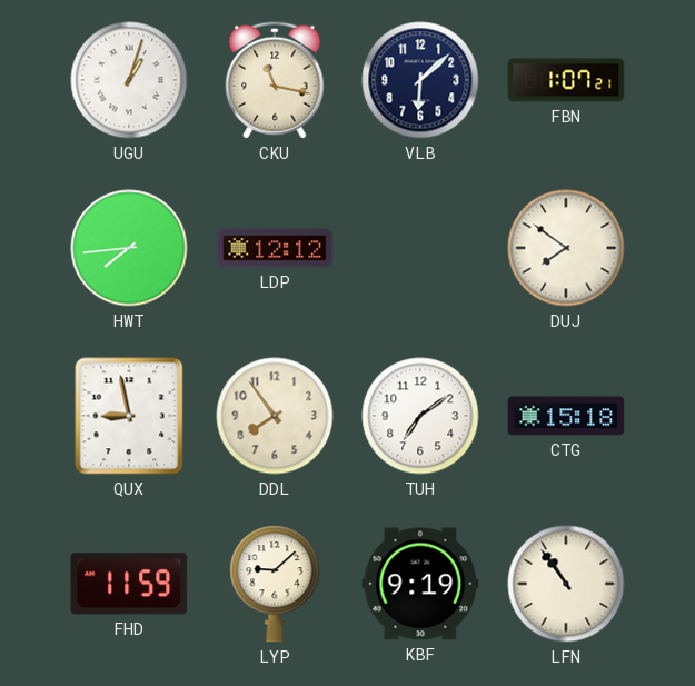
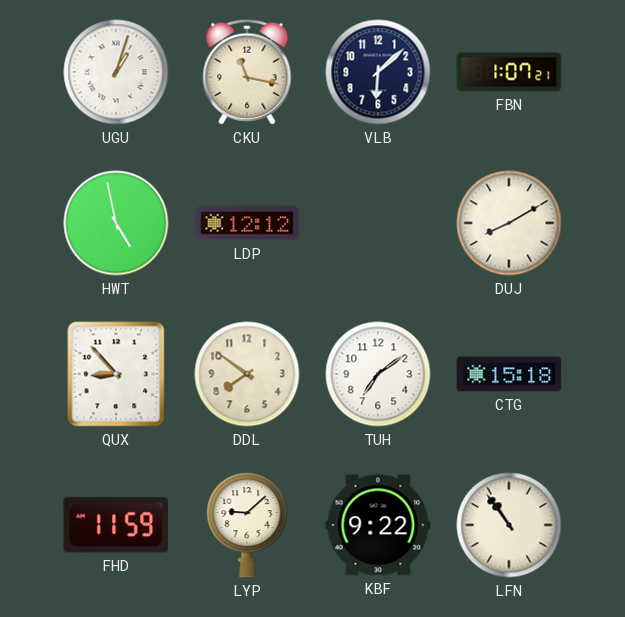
HWT: 7:44 -> 4:58
DUJ: 7:51 -> 8:10
QUX: 8:58 -> 8:53
DDL: 7:54 -> 7:51
KBF: 9:19 -> 9:22
